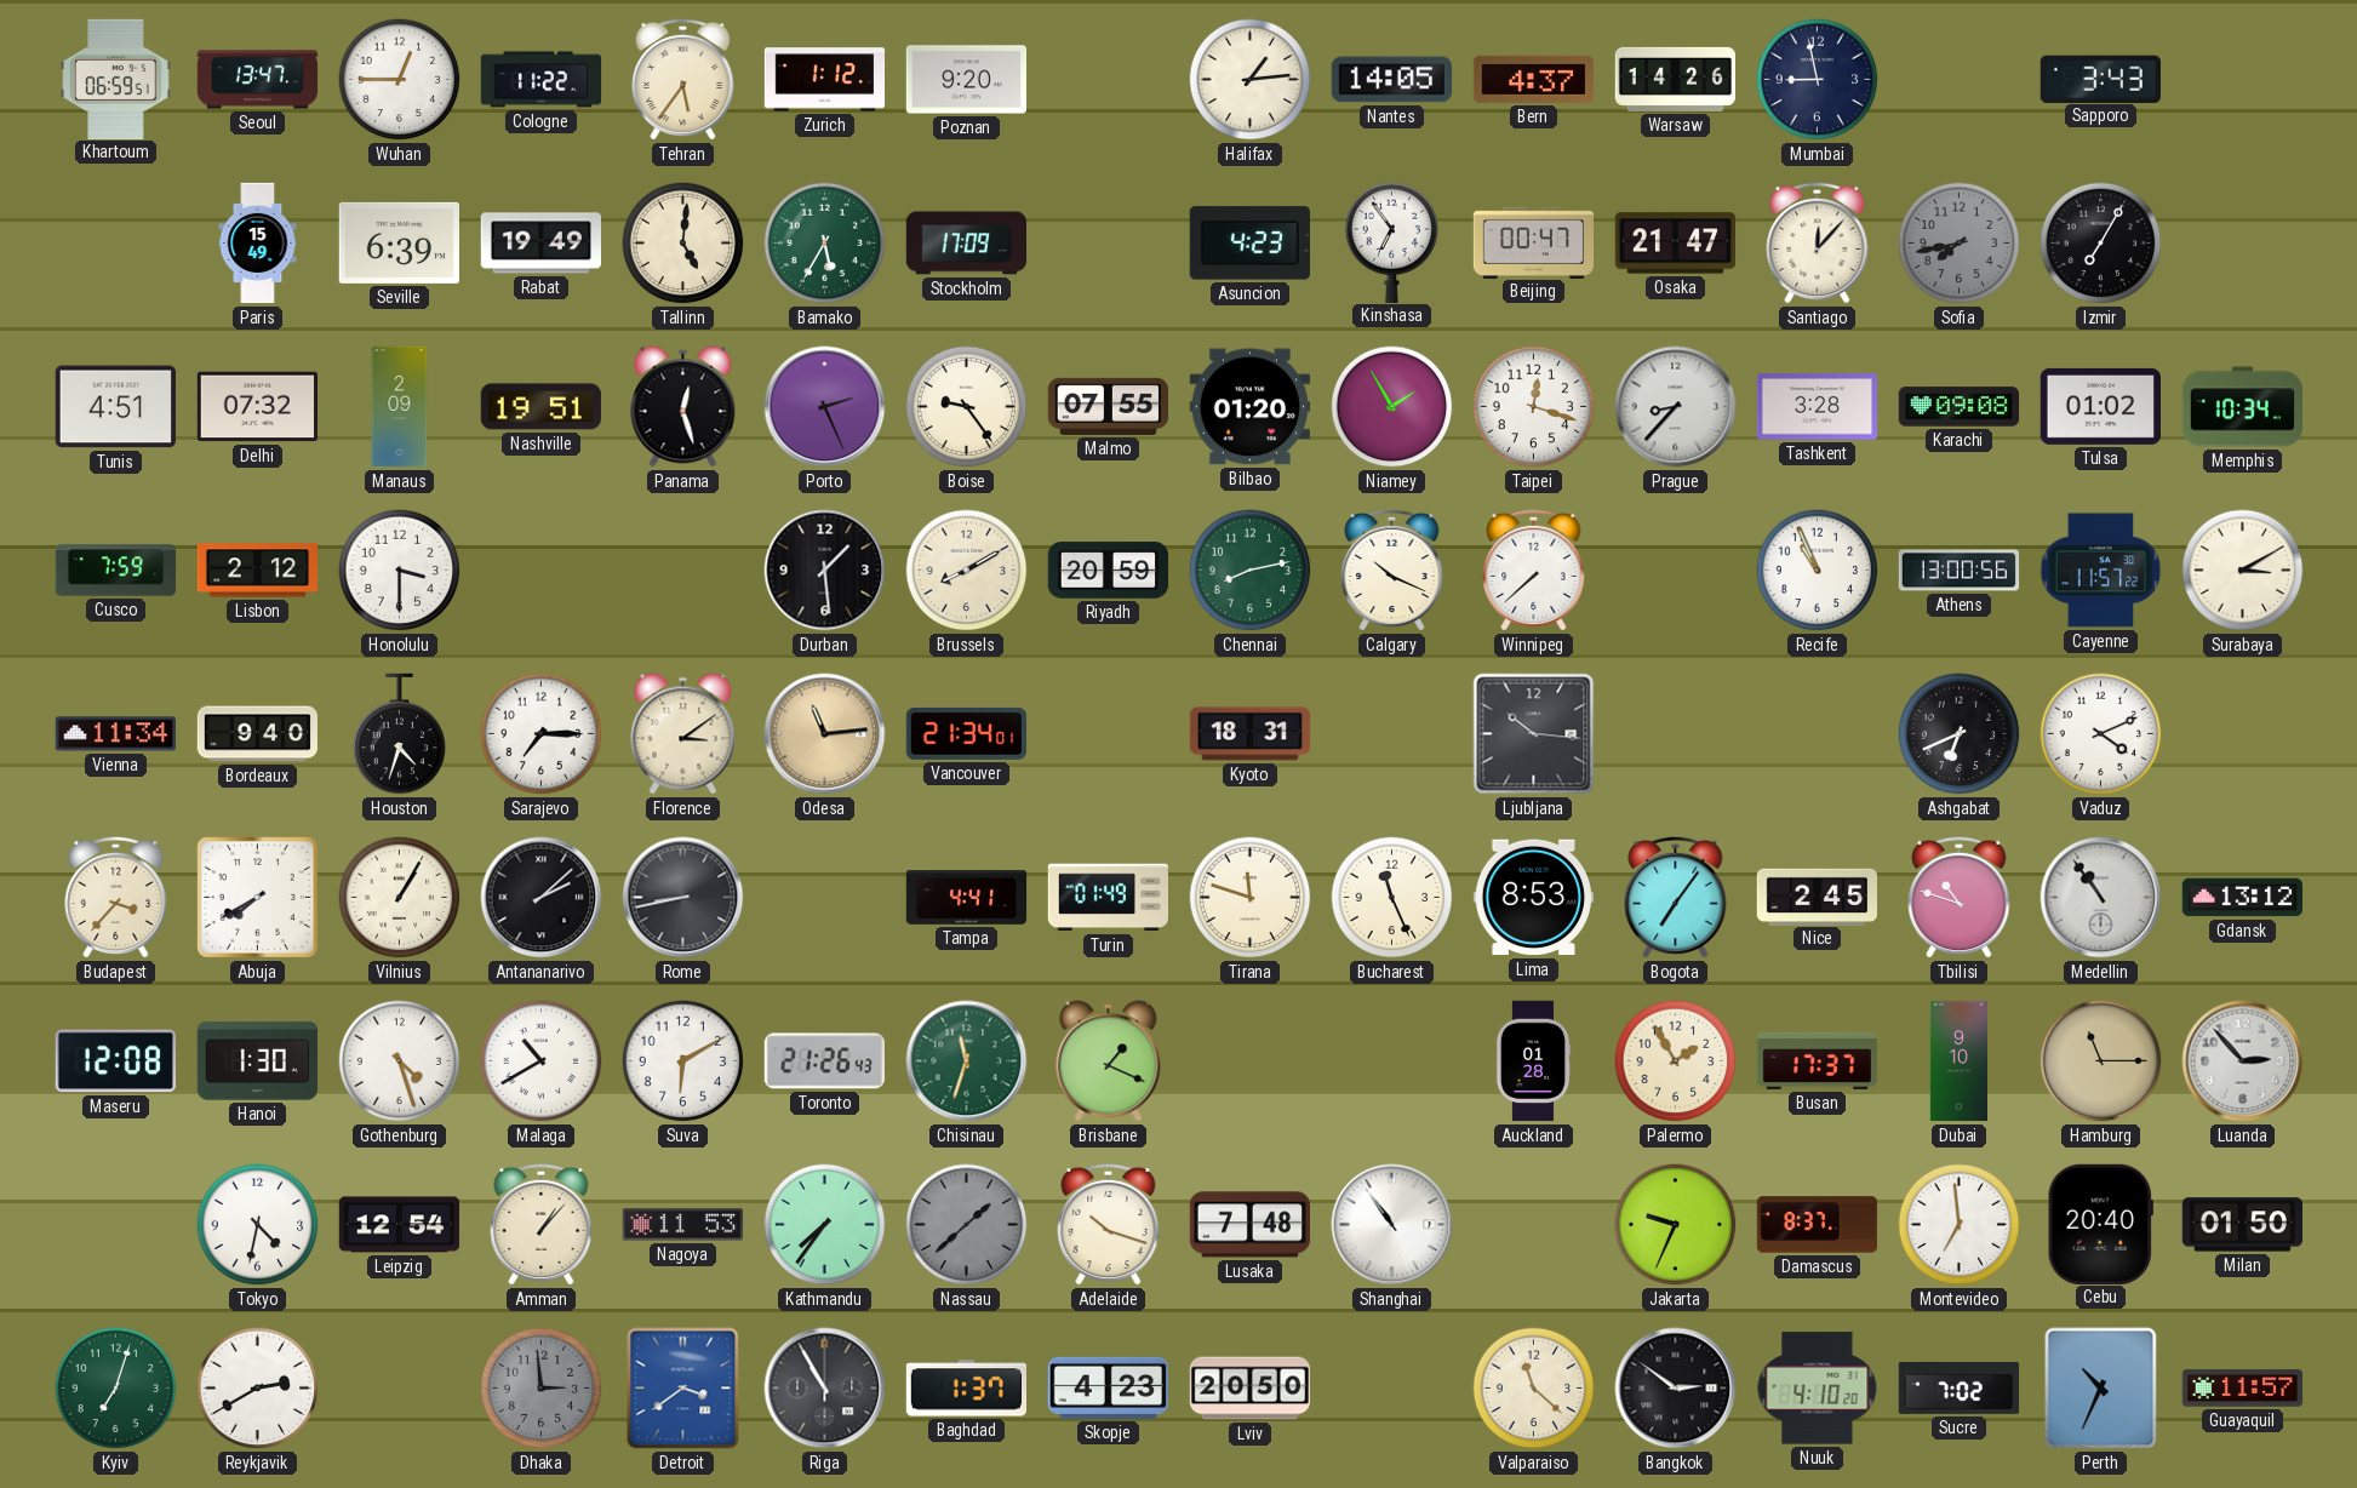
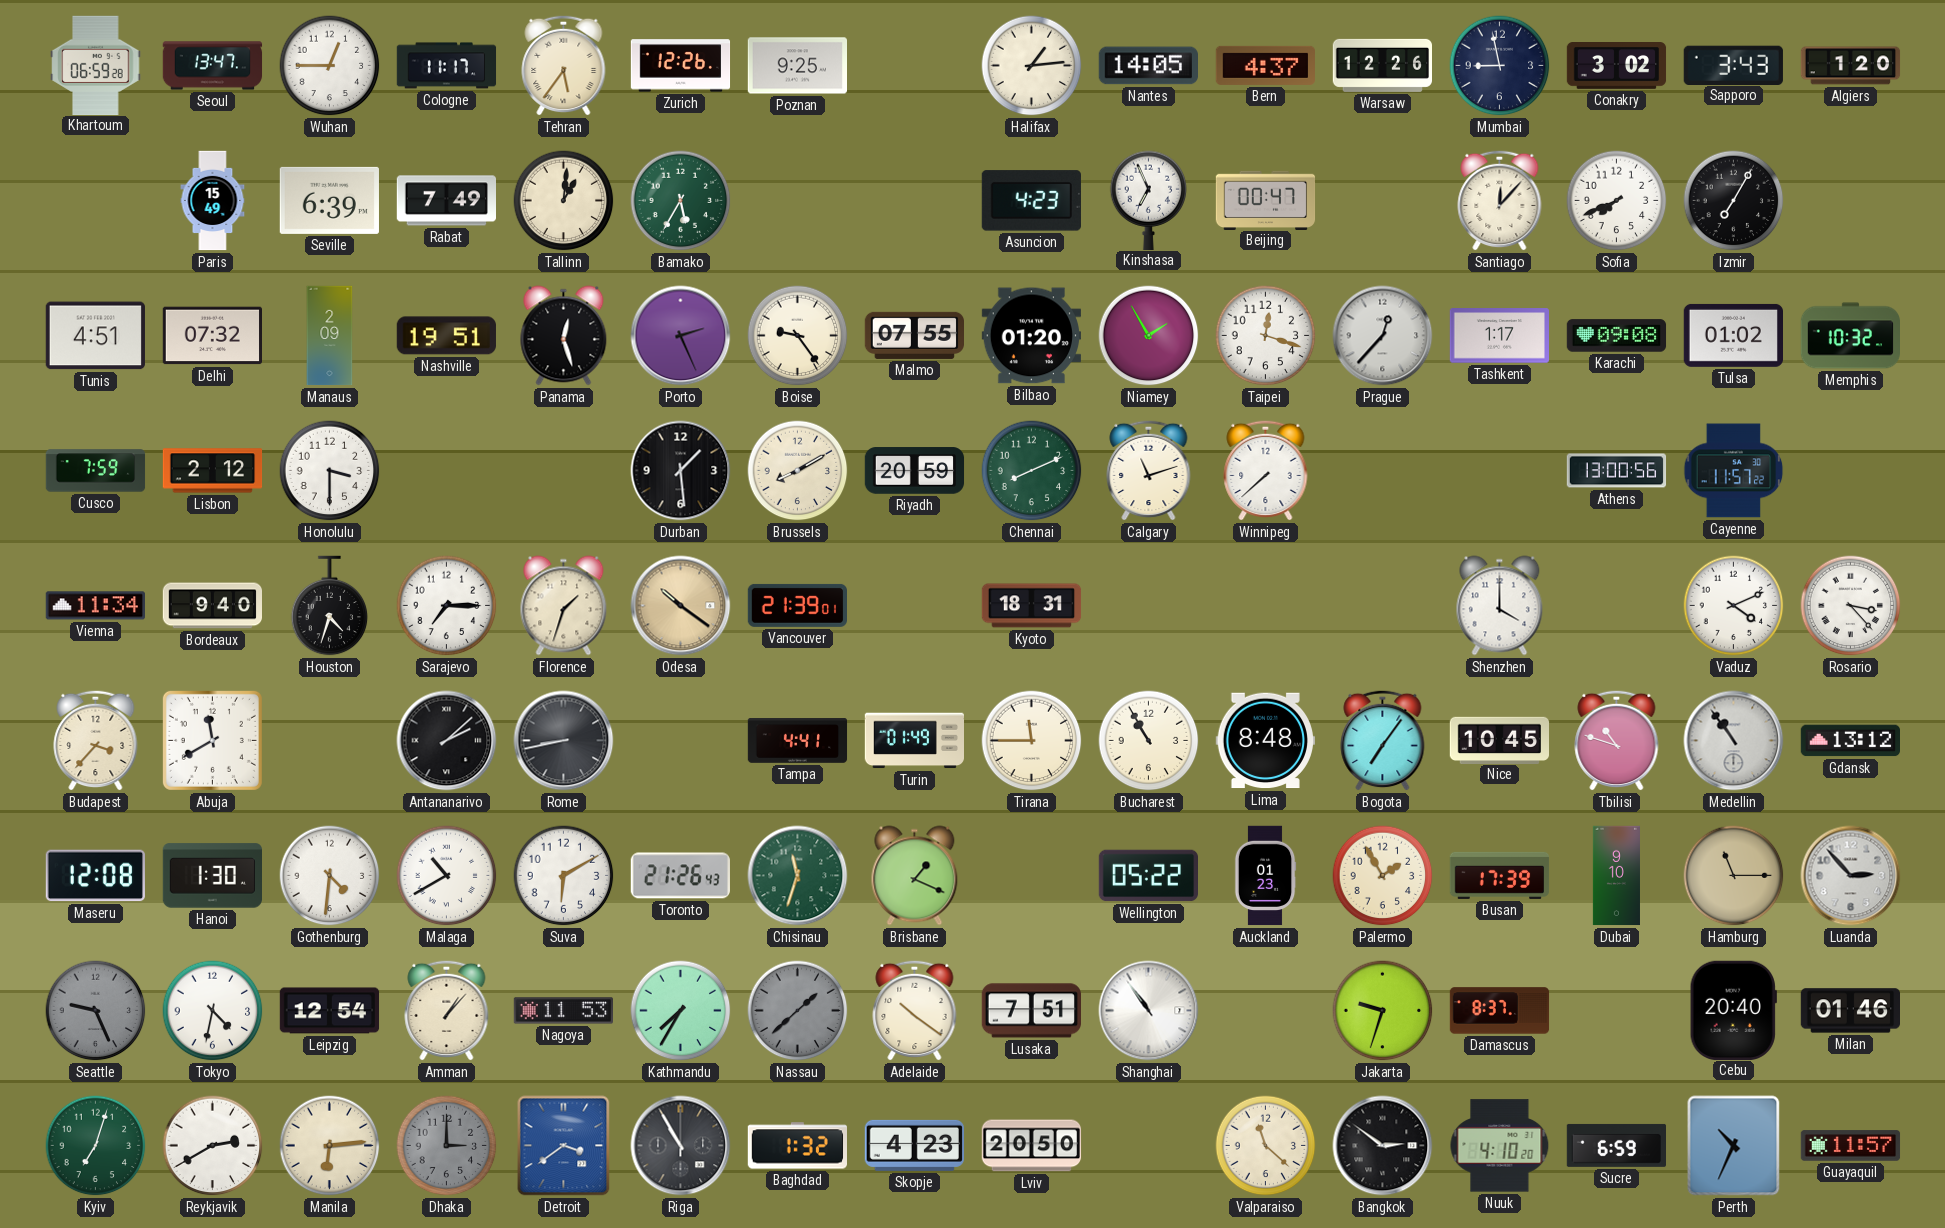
Khartoum: 06:59:51 -> 06:59:28
Cologne: 11:22 -> 11:17
Zurich: 1:12 -> 12:26
Poznan: 9:20 -> 9:25
Warsaw: 14:26 -> 12:26
Conakry: none -> 3:02
Algiers: none -> 1:20
Rabat: 19:49 -> 7:49
Tallinn: 5:01 -> 1:01
Stockholm: 17:09 -> none
Kinshasa: 6:54 -> 6:56
Osaka: 21:47 -> none
Sofia: 7:43 -> 7:41
Sofia dial: grey -> white
Prague: 8:37 -> 12:37
Tashkent: 3:28 -> 1:17
Memphis: 10:34 -> 10:32
Chennai: 8:13 -> 8:11
Calgary: 10:19 -> 11:12
Recife: 10:56 -> none
Surabaya: 3:10 -> none
Florence: 3:09 -> 1:33
Odesa: 11:14 -> 10:21
Vancouver: 21:34 -> 21:39
Ljubljana: 10:16 -> none
Shenzhen: none -> 4:00
Ashgabat: 6:41 -> none
Rosario: none -> 3:23
Abuja: 7:40 -> 11:40
Vilnius: 1:05 -> none
Tirana: 11:48 -> 11:45
Bucharest: 11:26 -> 10:55
Lima: 8:53 -> 8:48
Nice: 2:45 -> 10:45
Gothenburg: 4:27 -> 4:31
Wellington: none -> 05:22
Auckland: 01:28 -> 01:23
Busan: 17:37 -> 17:39
Seattle: none -> 9:26
Kathmandu: 7:36 -> 7:35
Adelaide: 10:18 -> 10:21
Lusaka: 7:48 -> 7:51
Jakarta: 9:34 -> 9:33
Montevideo: 6:59 -> none
Milan: 01:50 -> 01:46
Manila: none -> 6:14
Dhaka: 2:59 -> 3:00
Baghdad: 1:37 -> 1:32
Sucre: 7:02 -> 6:59
